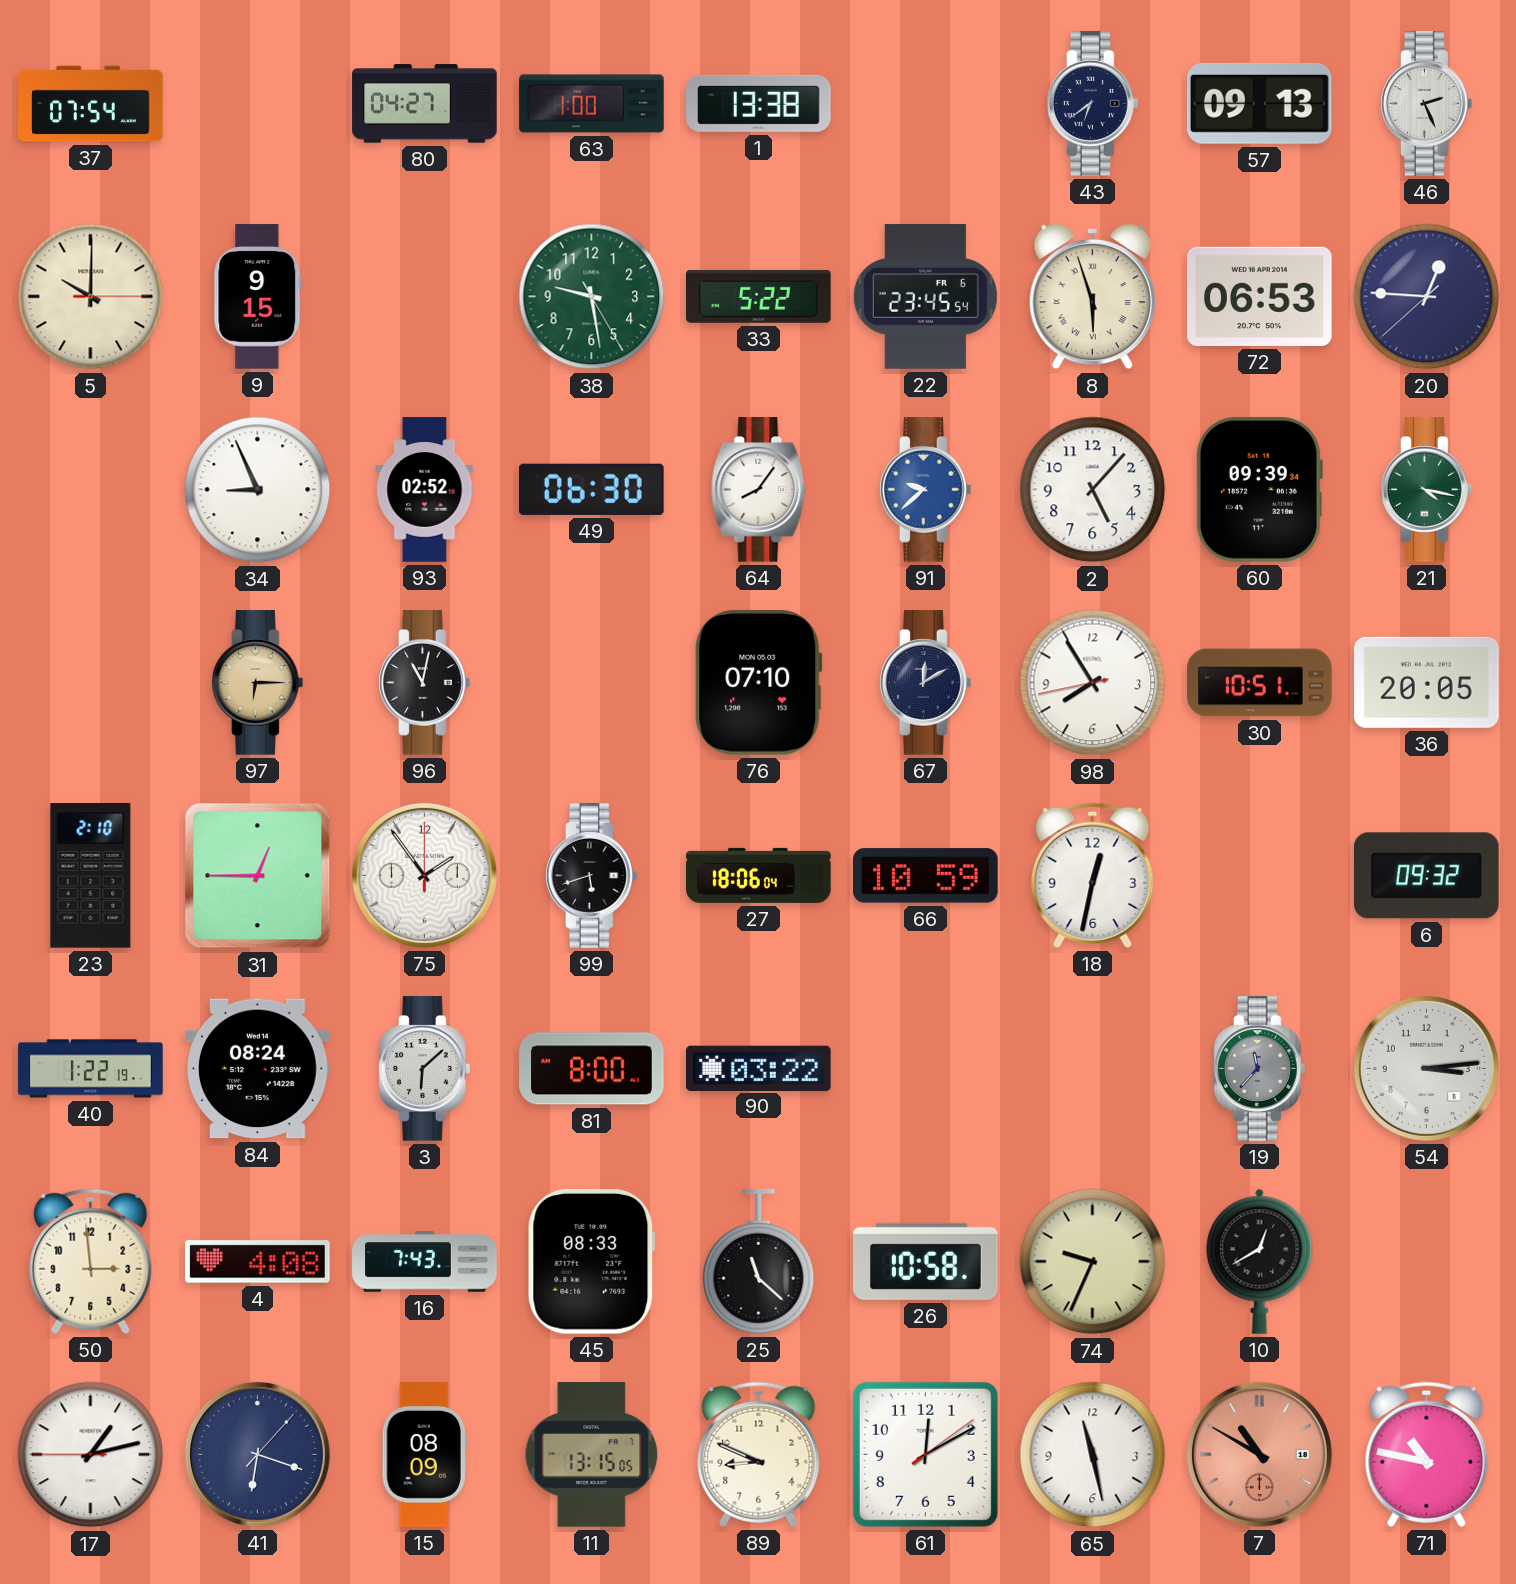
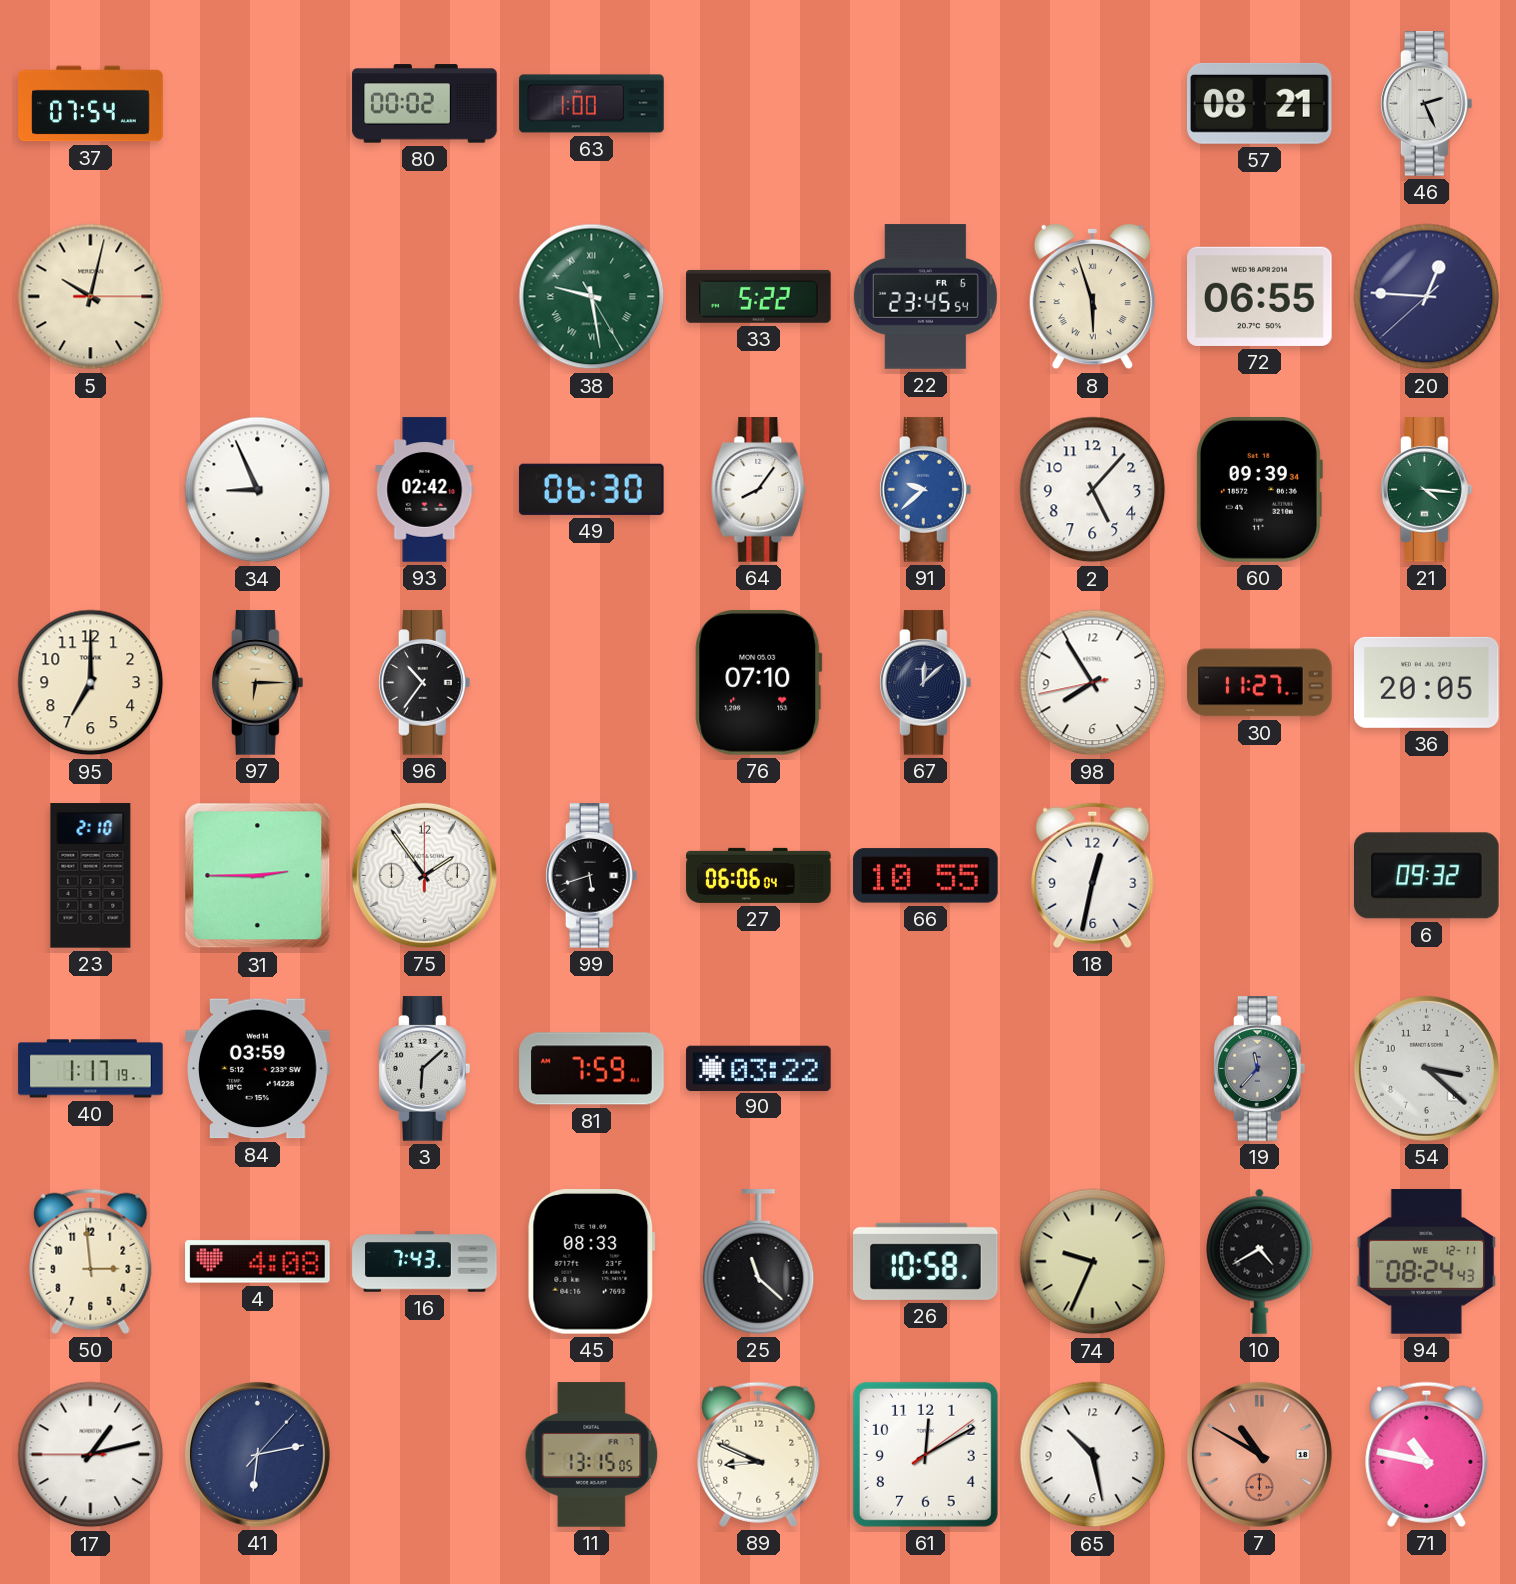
80: 04:27 -> 00:02
1: 13:38 -> none
43: 6:39 -> none
57: 09:13 -> 08:21
5: 10:00 -> 10:02
9: 9:15 -> none
38 numerals: Arabic -> Roman
72: 06:53 -> 06:55
93: 02:52 -> 02:42
21: 4:17 -> 4:16
95: none -> 7:00
96: 11:02 -> 10:36
67: 12:10 -> 12:08
30: 10:51 -> 11:27
31: 12:45 -> 2:45
27: 18:06 -> 06:06
66: 10:59 -> 10:55
40: 1:22 -> 1:17
84: 08:24 -> 03:59
81: 8:00 -> 7:59
54: 3:14 -> 3:22
10: 12:40 -> 4:40
94: none -> 08:24
41: 6:18 -> 6:13
15: 08:09 -> none
65: 11:28 -> 10:28
